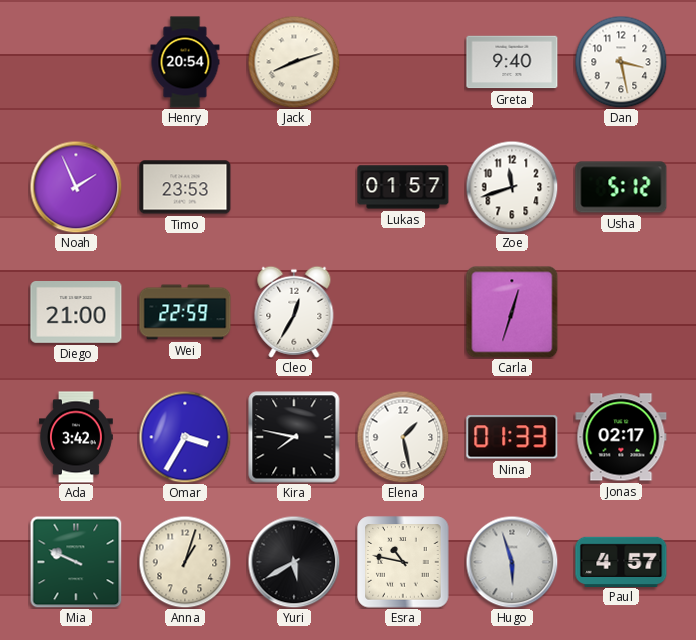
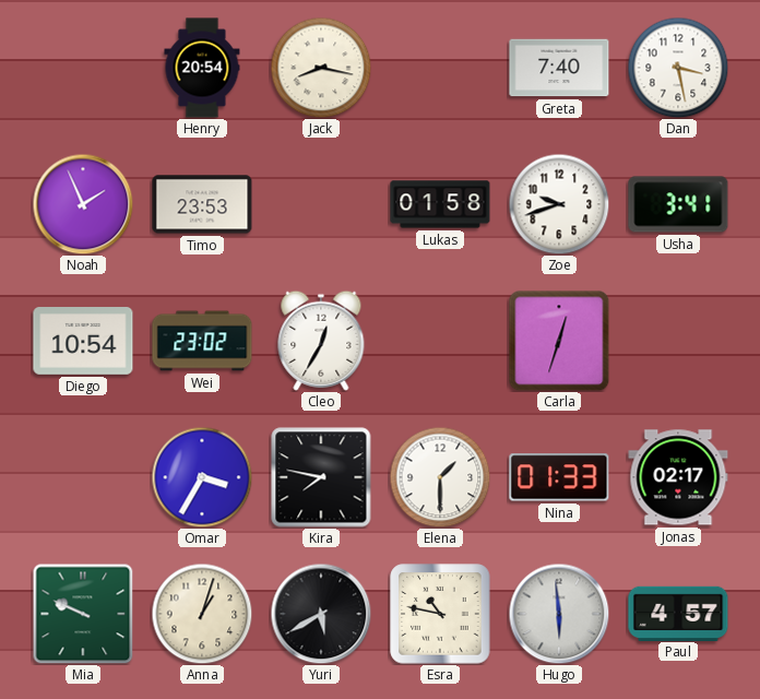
Jack: 8:12 -> 8:17
Greta: 9:40 -> 7:40
Lukas: 01:57 -> 01:58
Zoe: 11:42 -> 9:42
Usha: 5:12 -> 3:41
Diego: 21:00 -> 10:54
Wei: 22:59 -> 23:02
Ada: 3:42 -> none
Elena: 1:28 -> 1:30
Hugo: 5:57 -> 5:59
